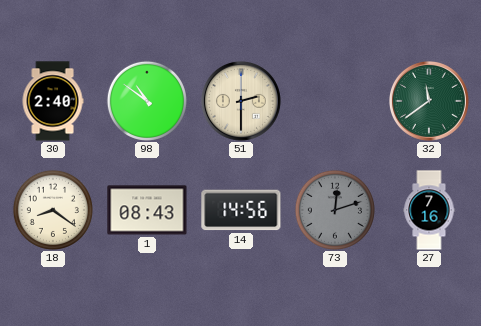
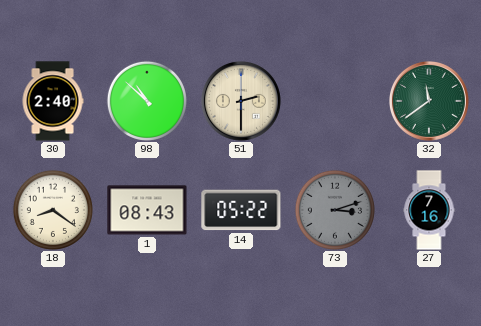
98: 10:51 -> 10:52
14: 14:56 -> 05:22
73: 12:12 -> 3:12
